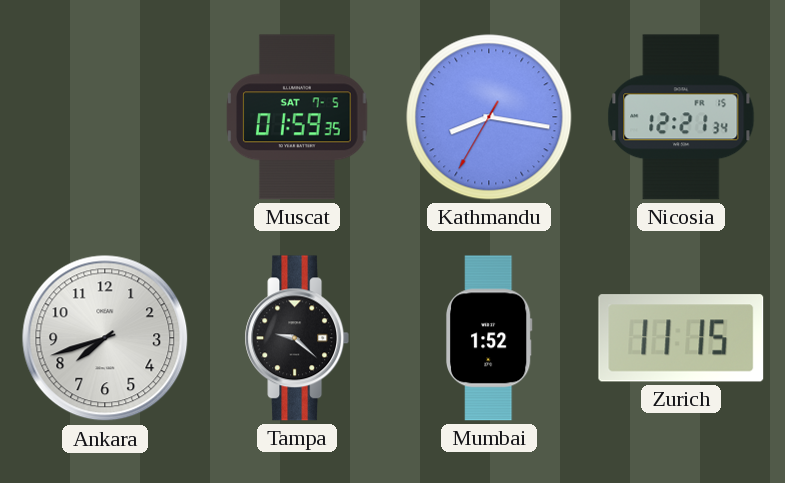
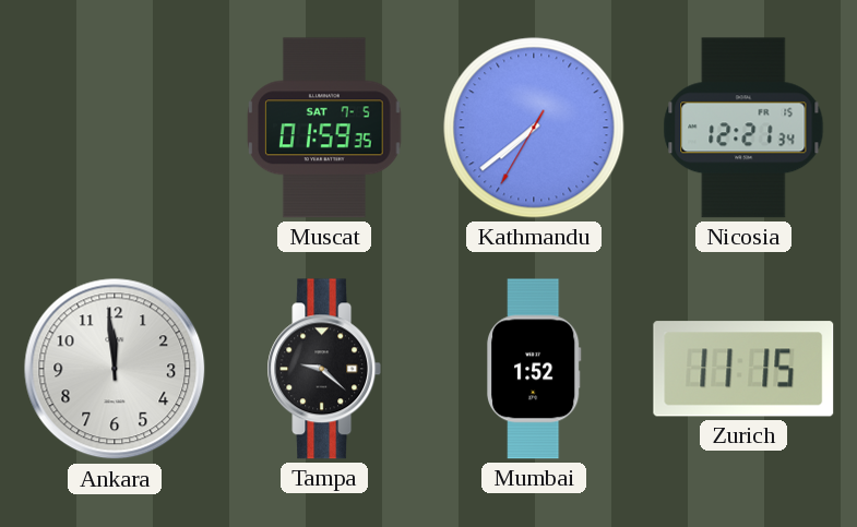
Kathmandu: 8:16 -> 7:38
Ankara: 7:42 -> 11:59
